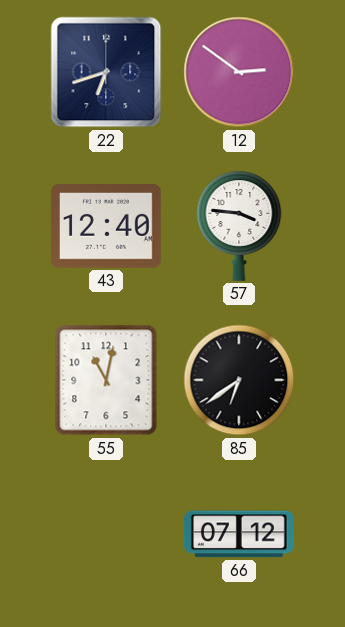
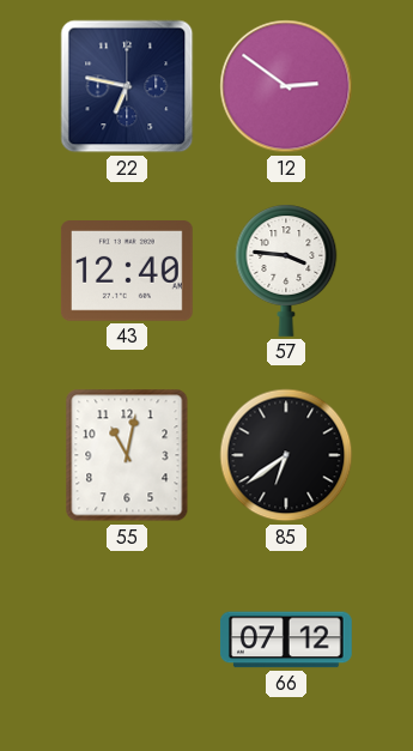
22: 6:42 -> 6:47
